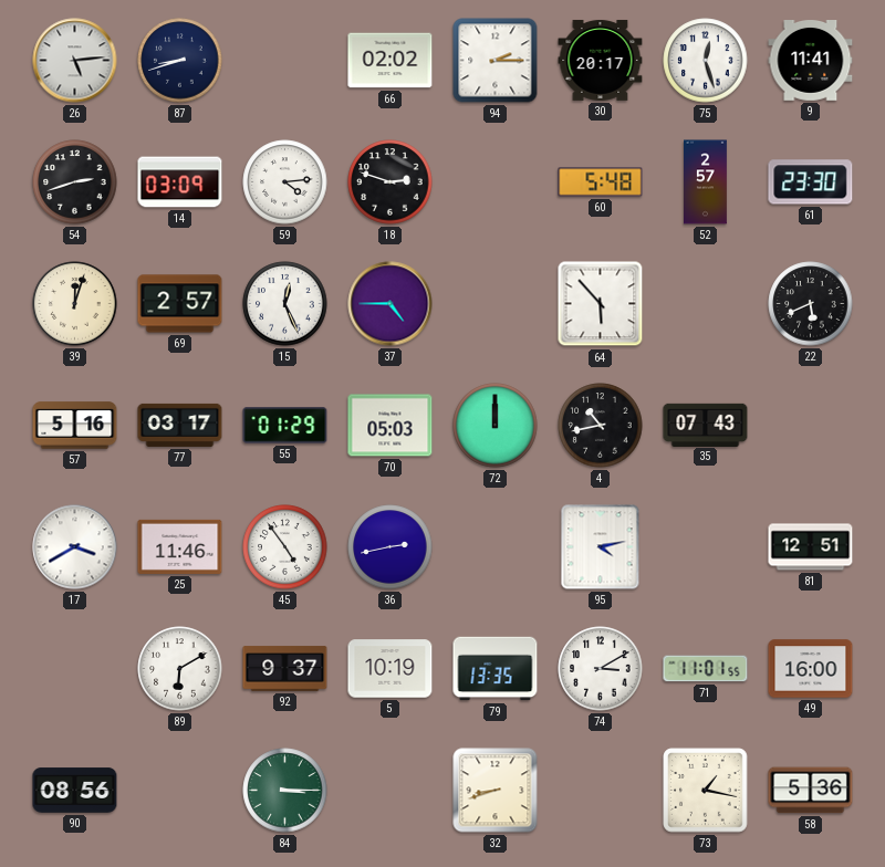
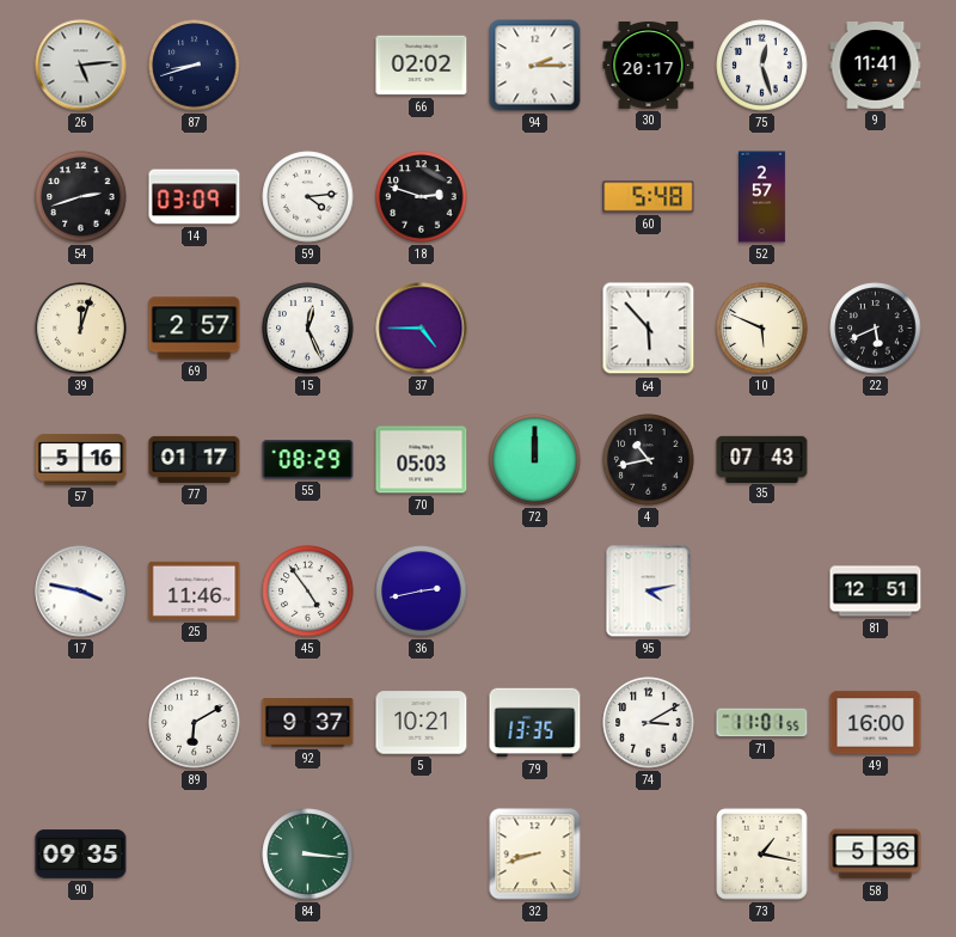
61: 23:30 -> none
10: none -> 5:49
77: 03:17 -> 01:17
55: 01:29 -> 08:29
17: 3:40 -> 3:47
5: 10:19 -> 10:21
90: 08:56 -> 09:35
84: 3:15 -> 3:16
